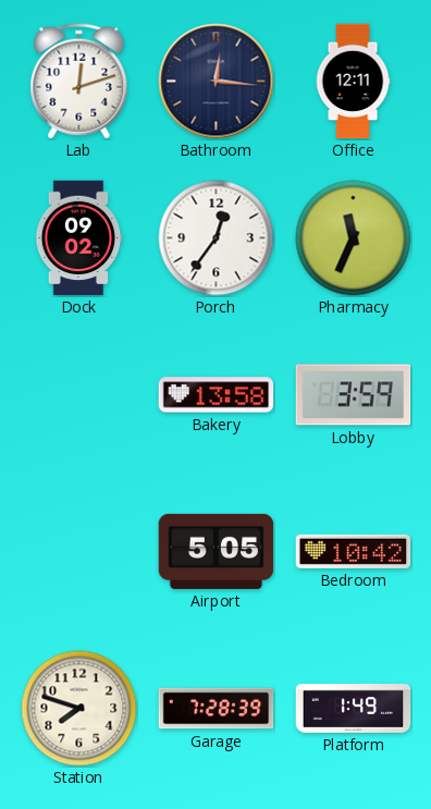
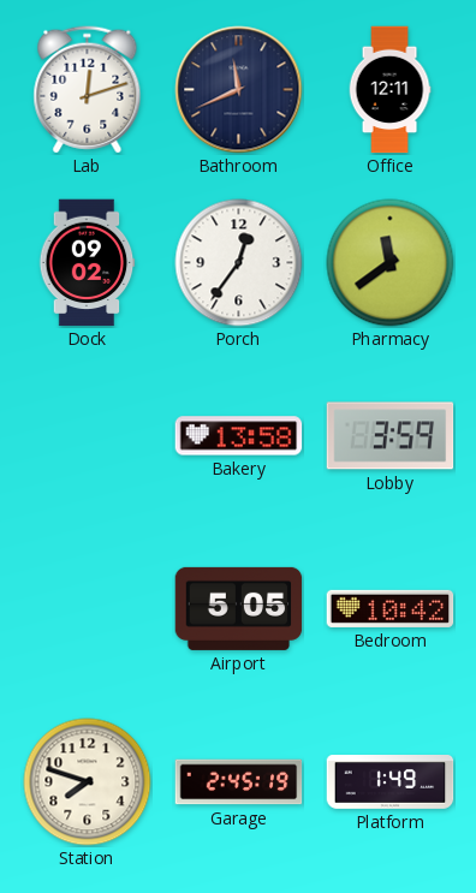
Bathroom: 12:16 -> 11:41
Pharmacy: 11:34 -> 11:39
Garage: 7:28 -> 2:45
